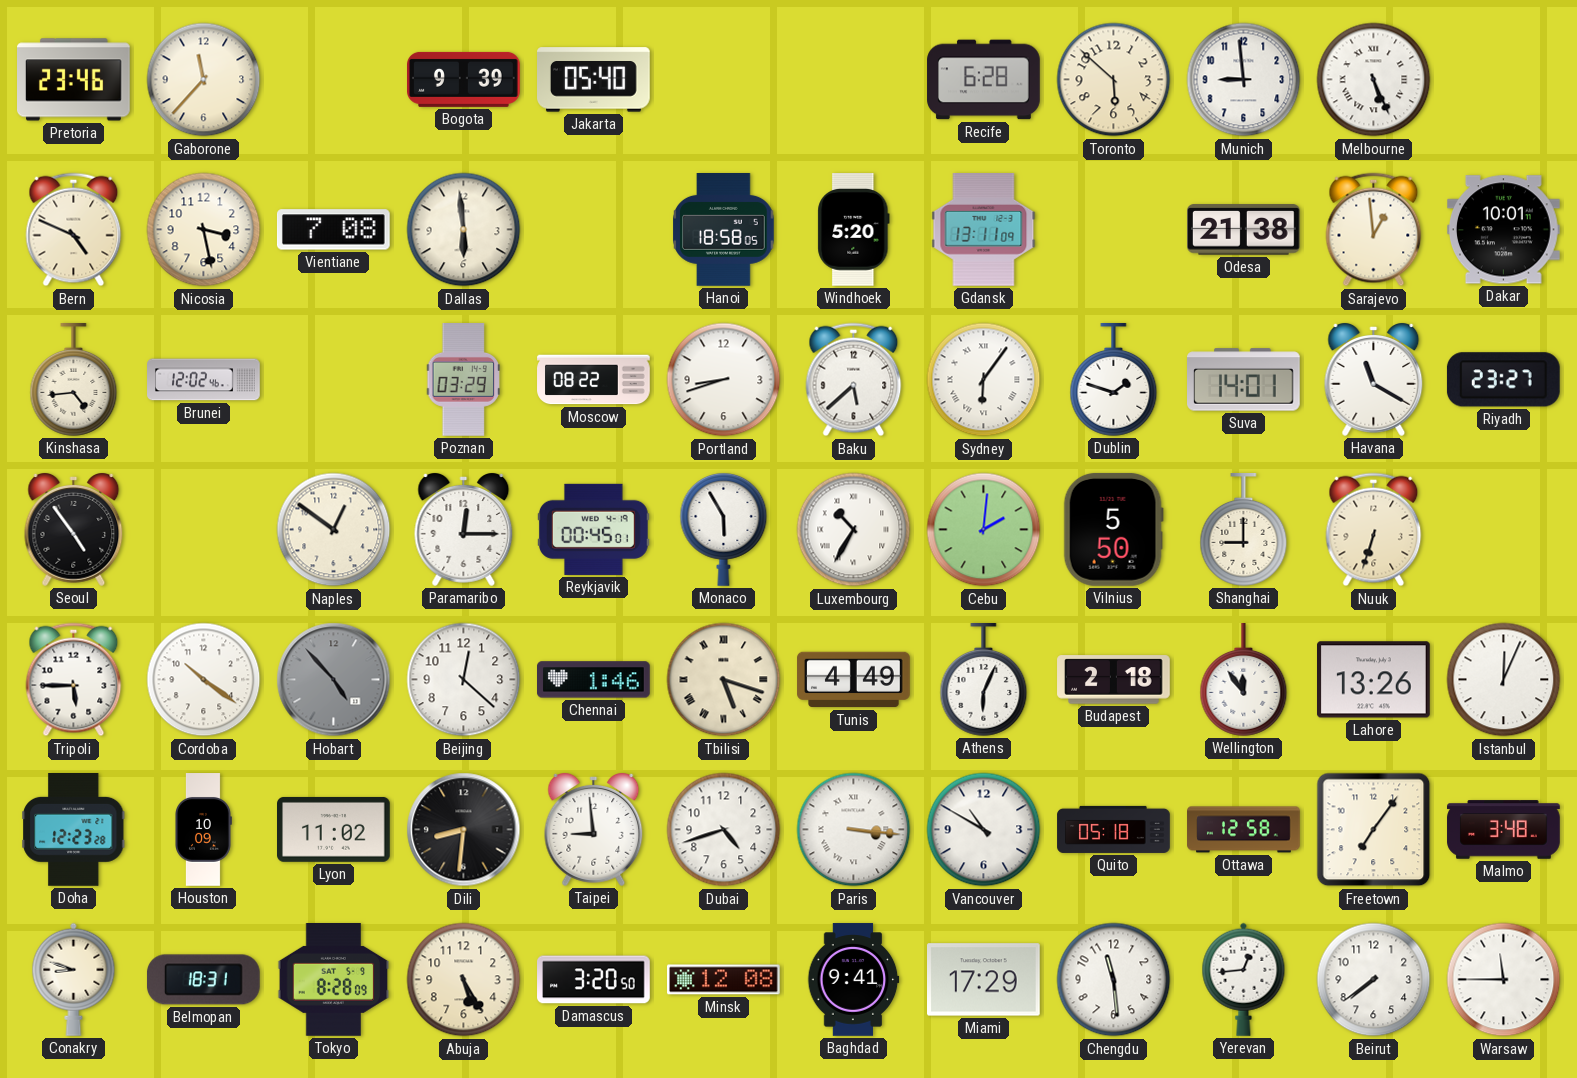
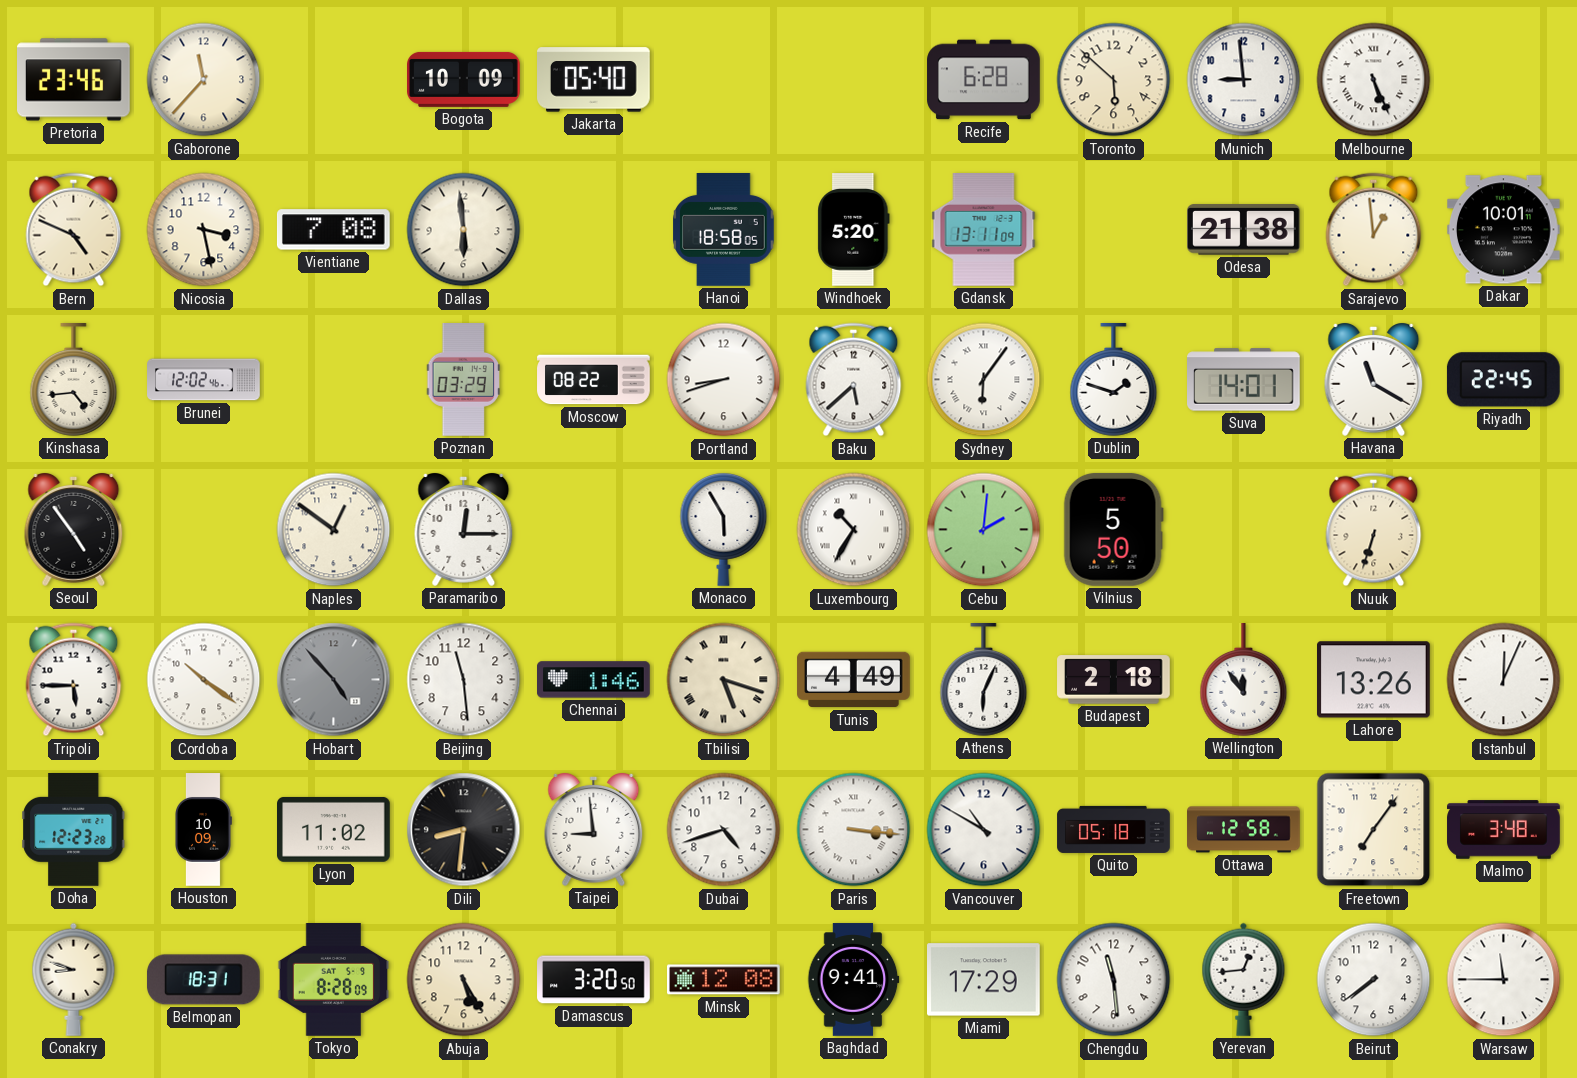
Bogota: 9:39 -> 10:09
Riyadh: 23:27 -> 22:45
Reykjavik: 00:45 -> none
Shanghai: 9:00 -> none
Beijing: 12:22 -> 11:29
